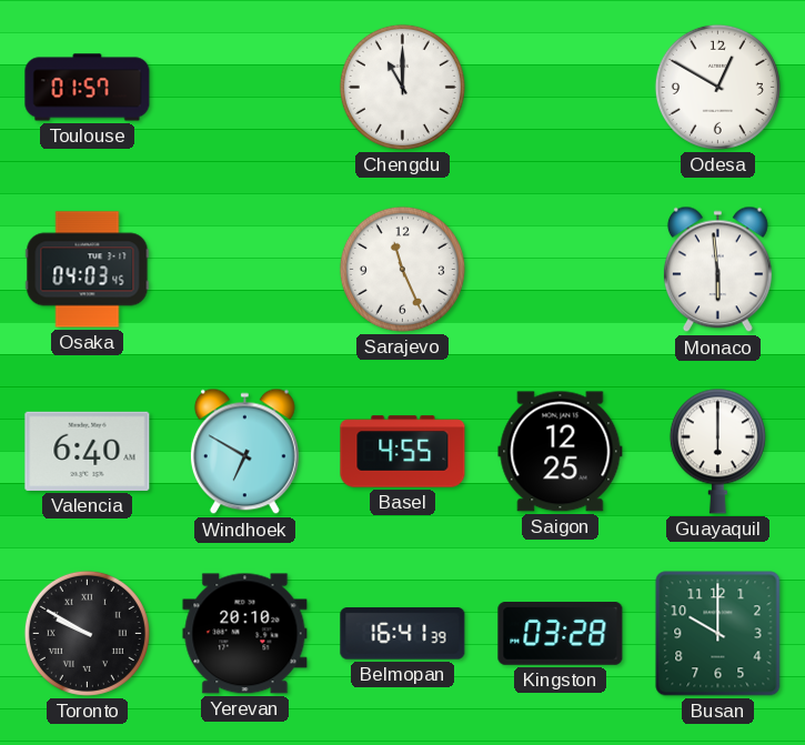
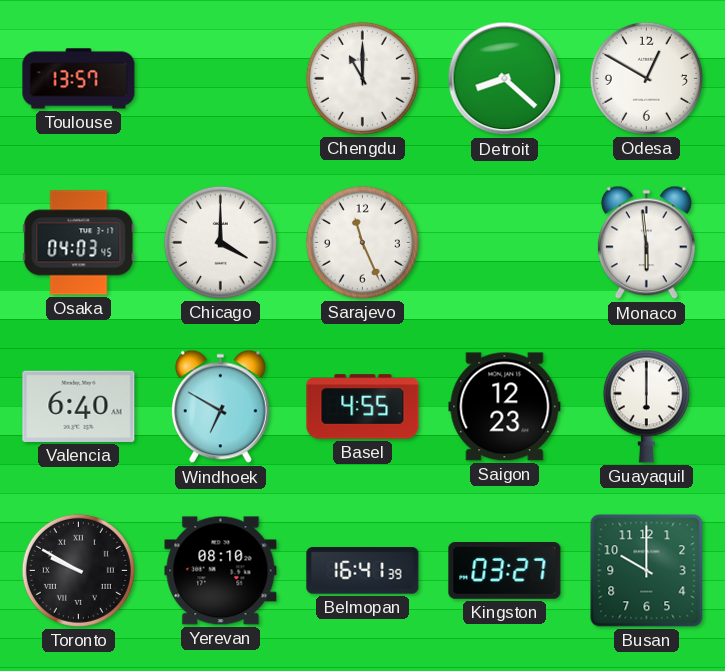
Toulouse: 01:57 -> 13:57
Detroit: none -> 8:22
Chicago: none -> 4:00
Saigon: 12:25 -> 12:23
Yerevan: 20:10 -> 08:10
Kingston: 03:28 -> 03:27
